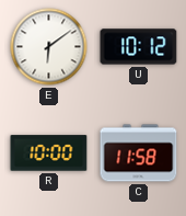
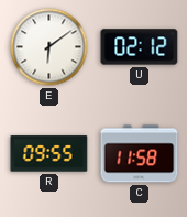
U: 10:12 -> 02:12
R: 10:00 -> 09:55
